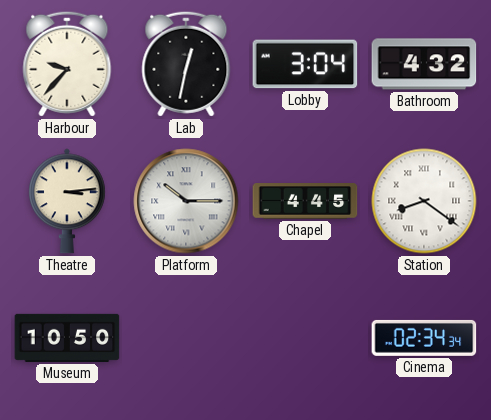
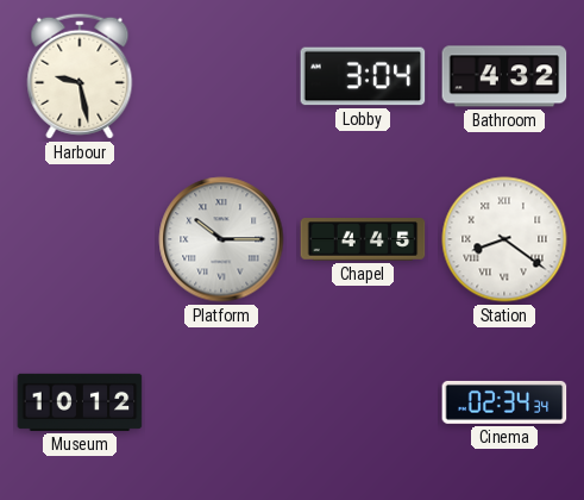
Harbour: 9:37 -> 9:28
Lab: 12:32 -> none
Theatre: 3:14 -> none
Museum: 10:50 -> 10:12
